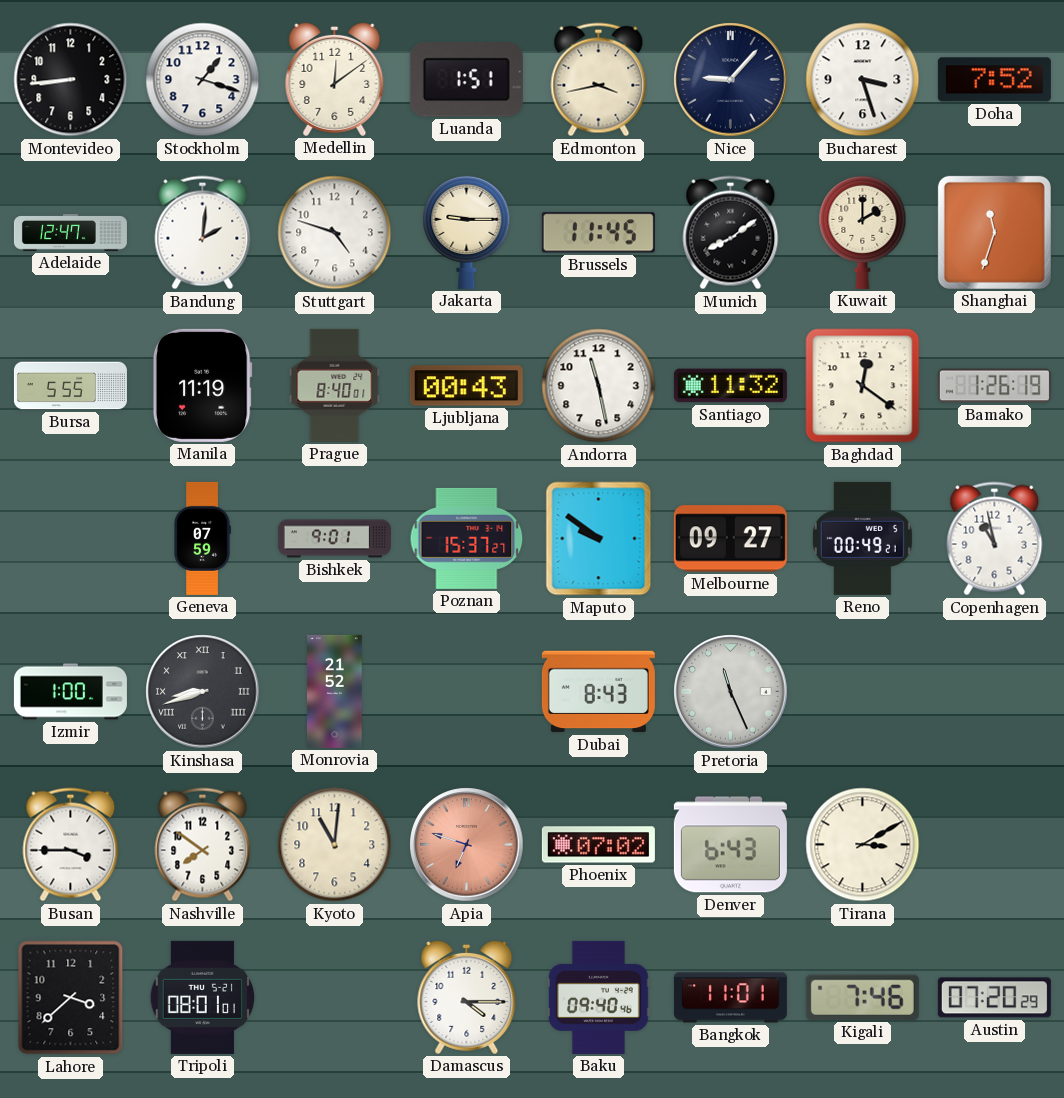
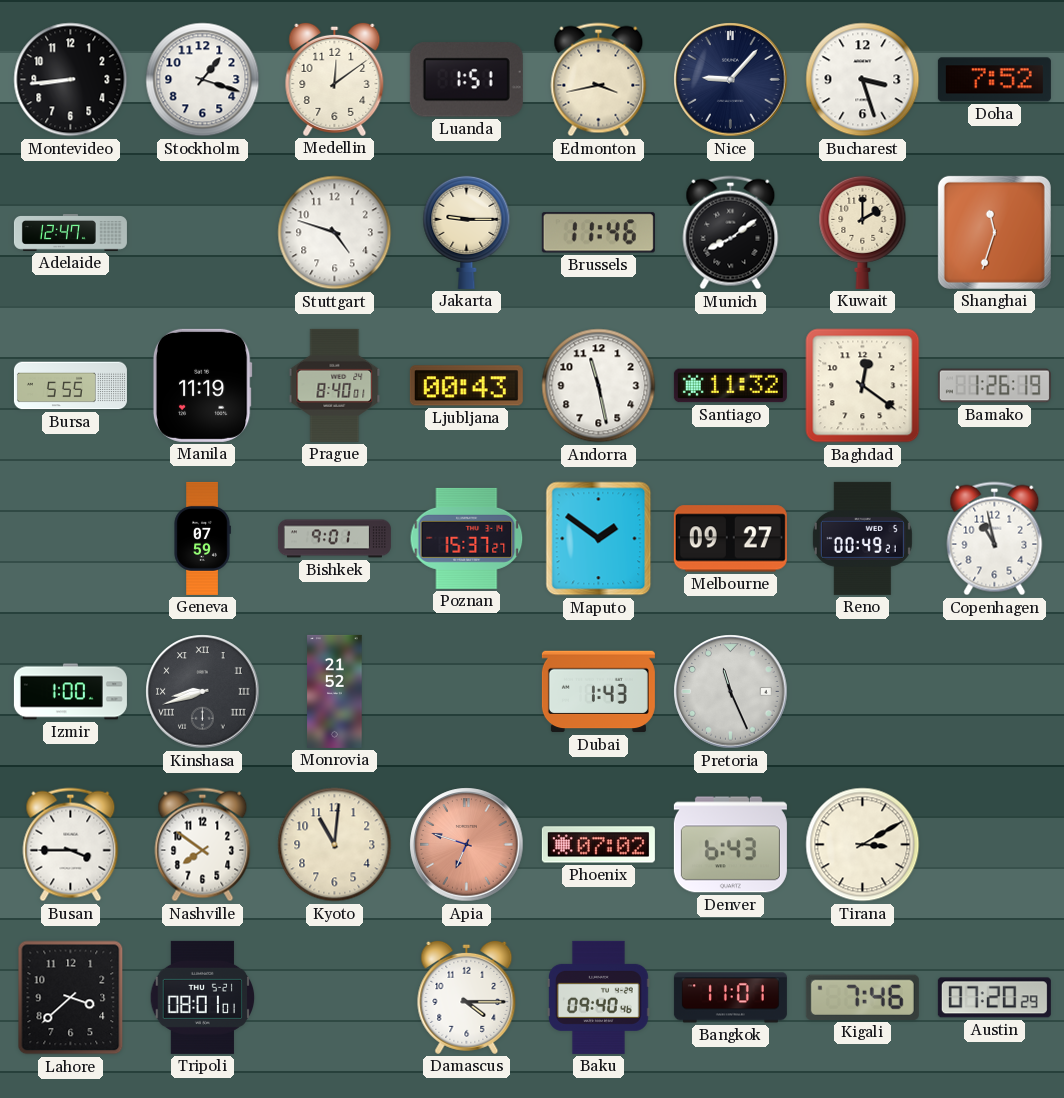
Bandung: 2:01 -> none
Brussels: 11:45 -> 11:46
Maputo: 9:51 -> 1:51
Dubai: 8:43 -> 1:43
